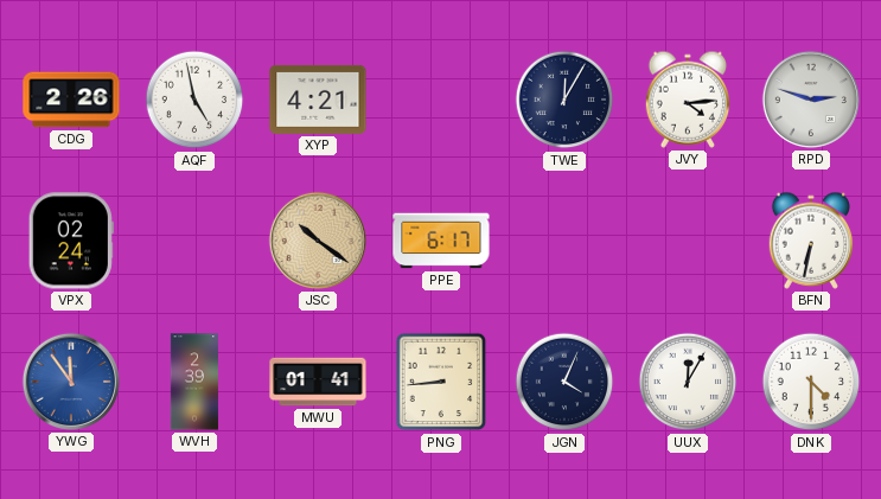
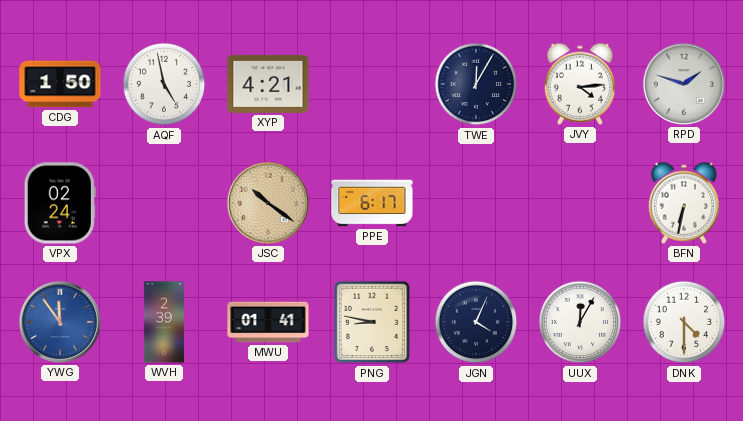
CDG: 2:26 -> 1:50
RPD: 2:48 -> 1:48
PNG: 8:44 -> 8:47
